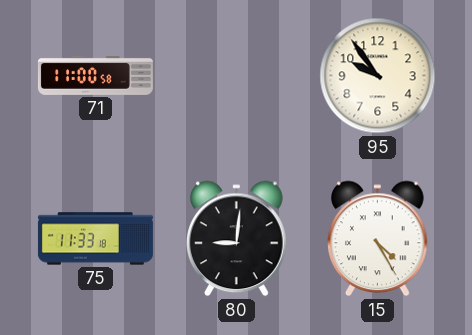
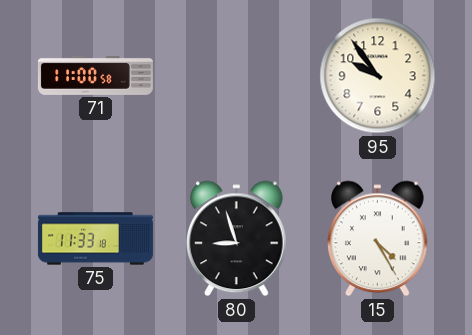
80: 9:01 -> 8:57
